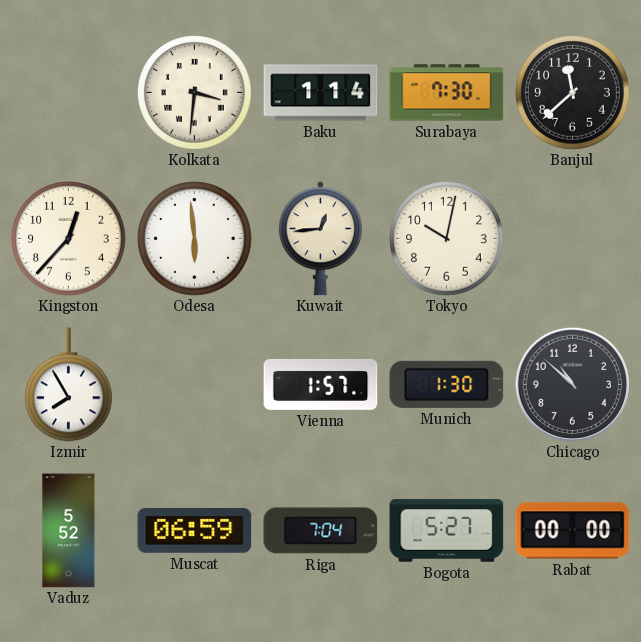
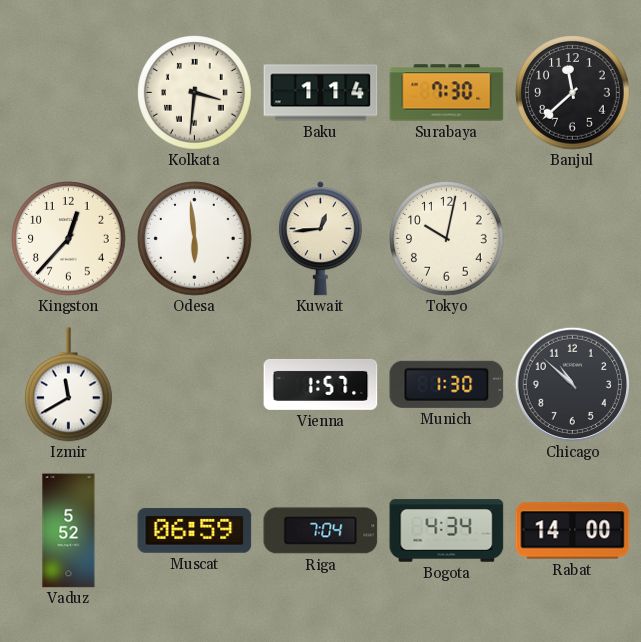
Izmir: 7:55 -> 11:40
Bogota: 5:27 -> 4:34
Rabat: 00:00 -> 14:00
